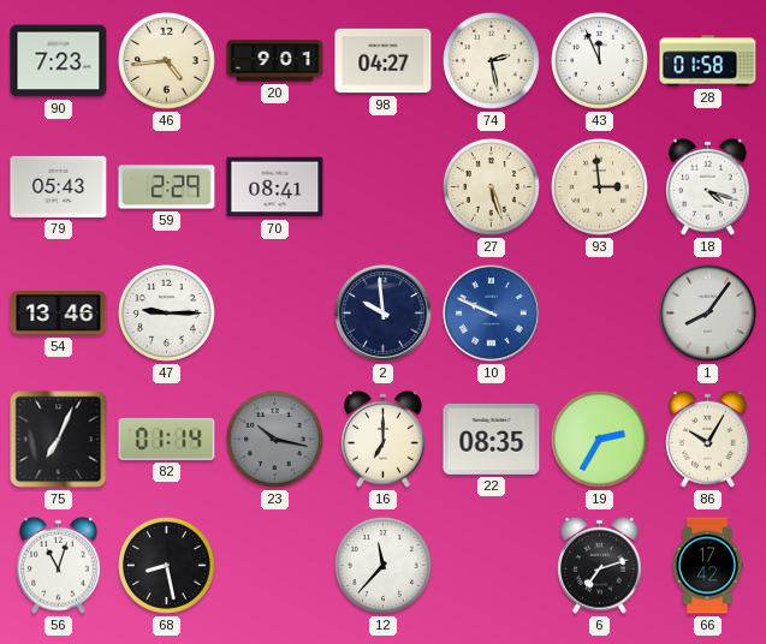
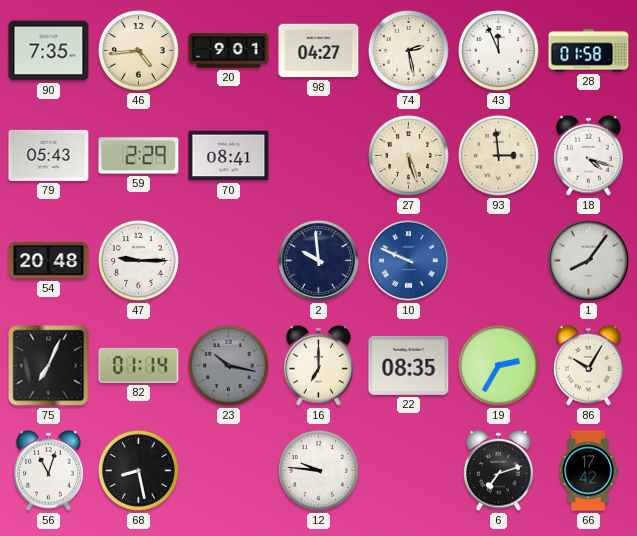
90: 7:23 -> 7:35
54: 13:46 -> 20:48
12: 11:37 -> 9:46
